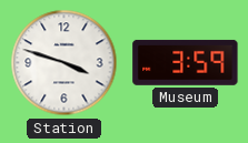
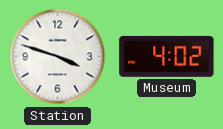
Museum: 3:59 -> 4:02
